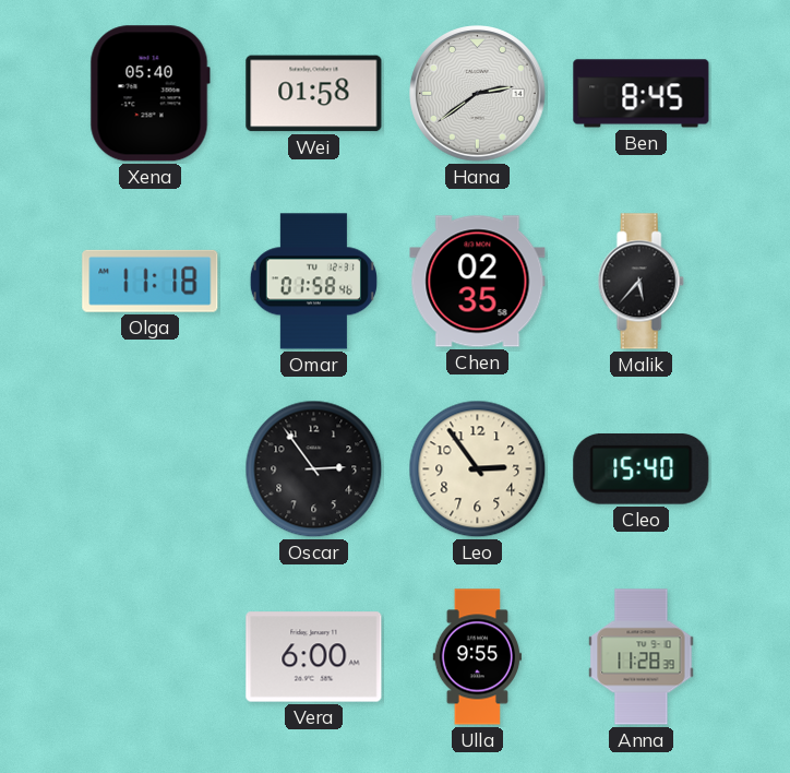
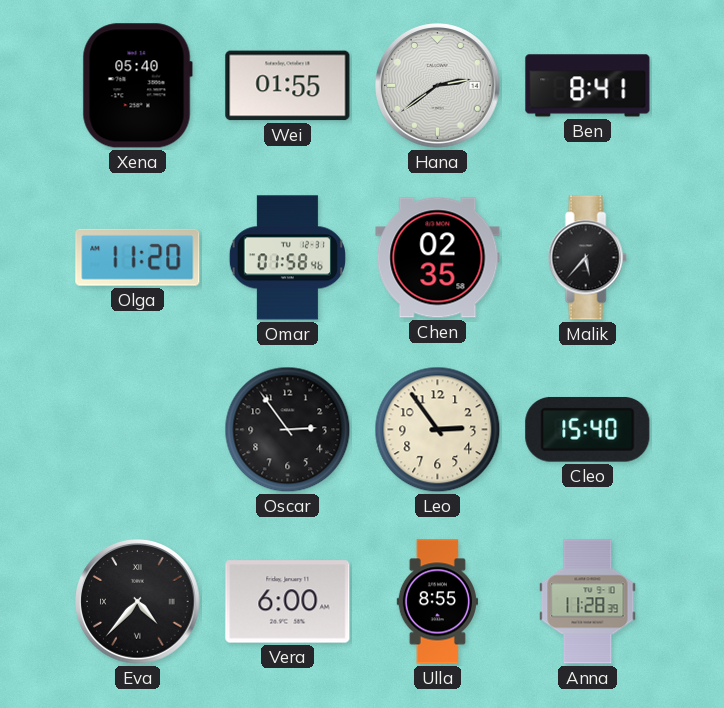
Wei: 01:58 -> 01:55
Ben: 8:45 -> 8:41
Olga: 11:18 -> 11:20
Eva: none -> 4:37
Ulla: 9:55 -> 8:55
